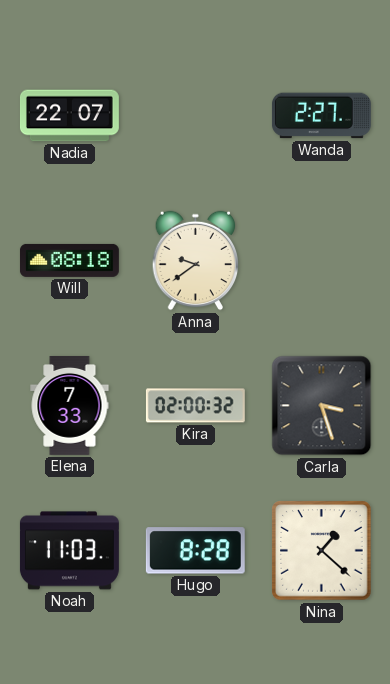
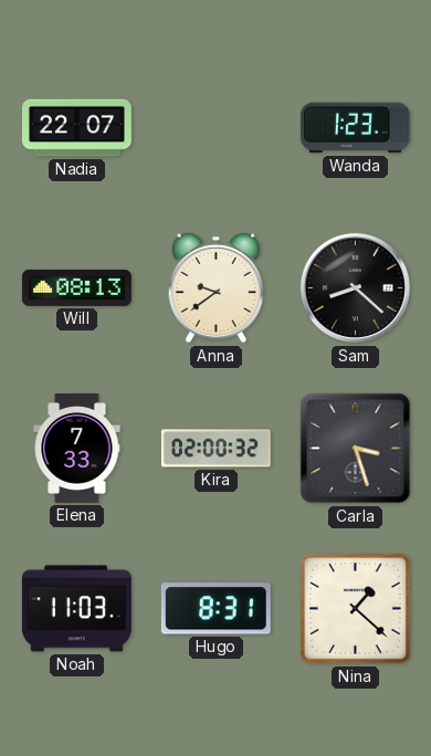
Wanda: 2:27 -> 1:23
Will: 08:18 -> 08:13
Sam: none -> 8:22
Hugo: 8:28 -> 8:31
